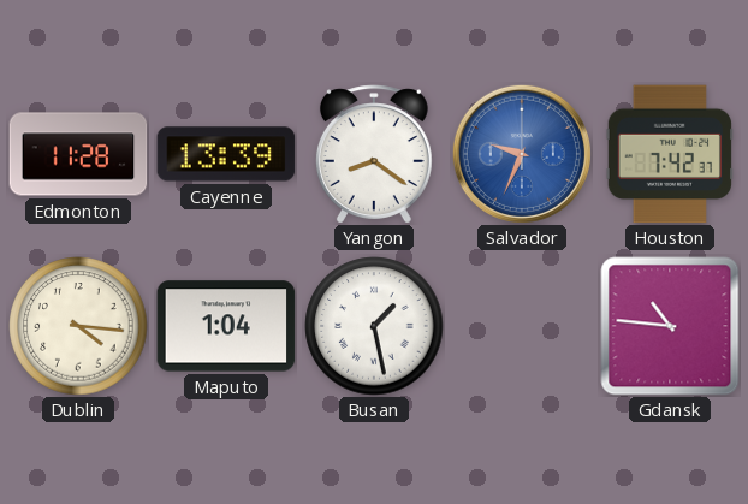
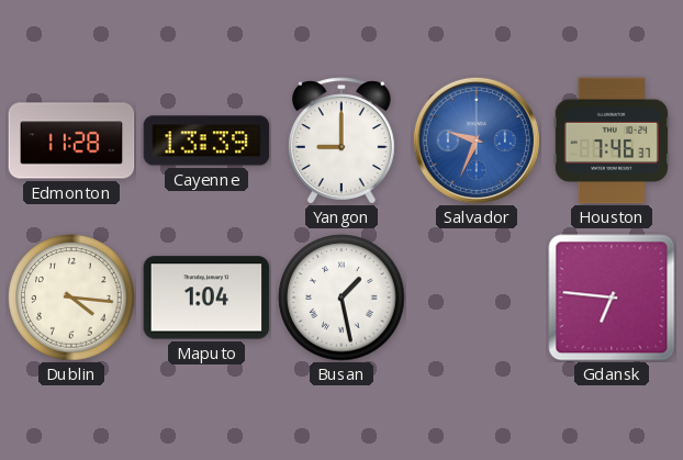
Yangon: 8:21 -> 9:00
Houston: 7:42 -> 7:46
Gdansk: 10:46 -> 6:46
